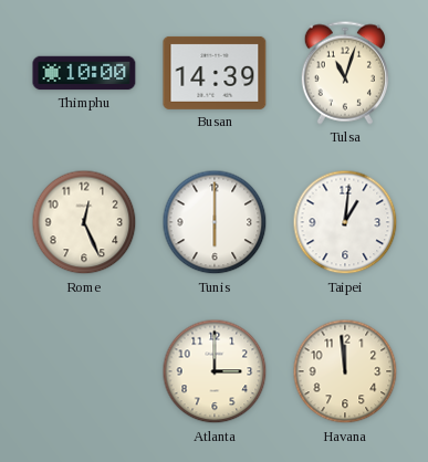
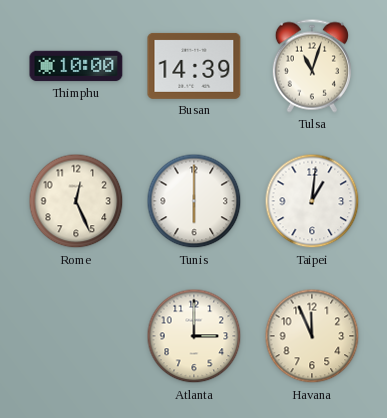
Havana: 11:59 -> 11:56
